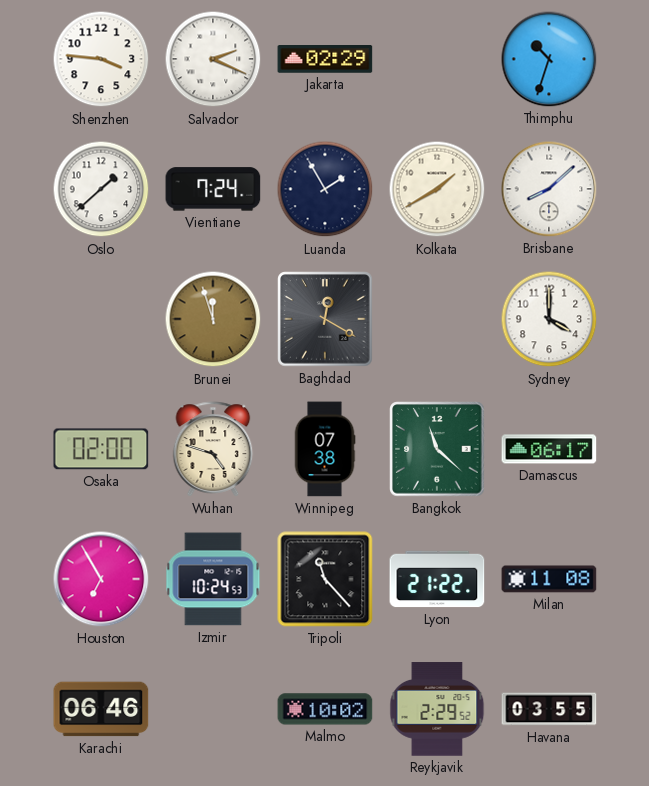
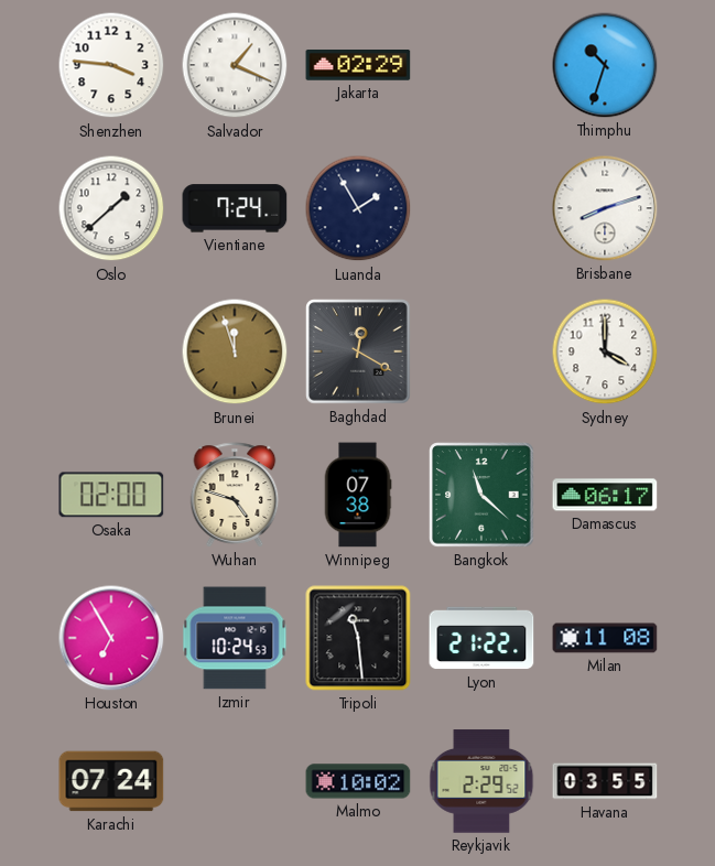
Salvador: 2:19 -> 1:19
Kolkata: 1:40 -> none
Brisbane: 8:08 -> 8:12
Tripoli: 11:23 -> 11:29
Karachi: 06:46 -> 07:24
